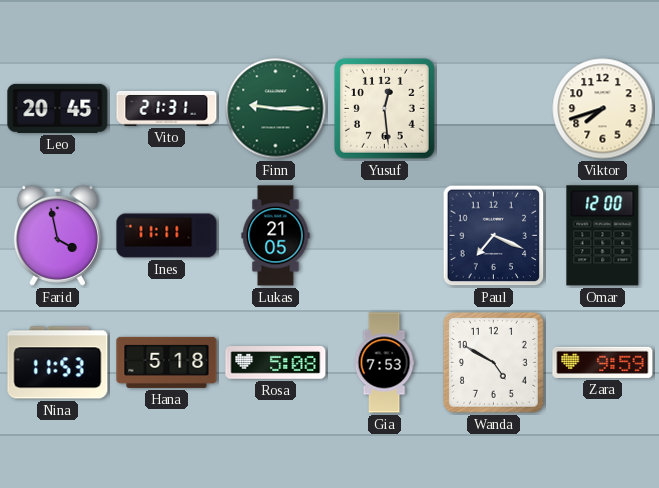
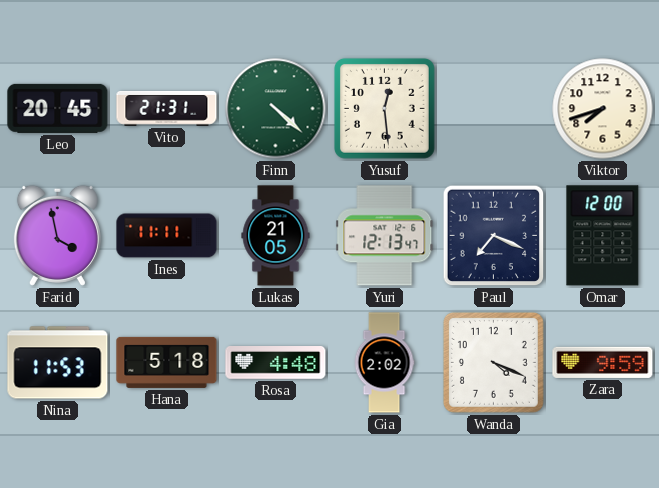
Finn: 9:15 -> 4:22
Yuri: none -> 12:13
Rosa: 5:08 -> 4:48
Gia: 7:53 -> 2:02
Wanda: 4:50 -> 4:19
